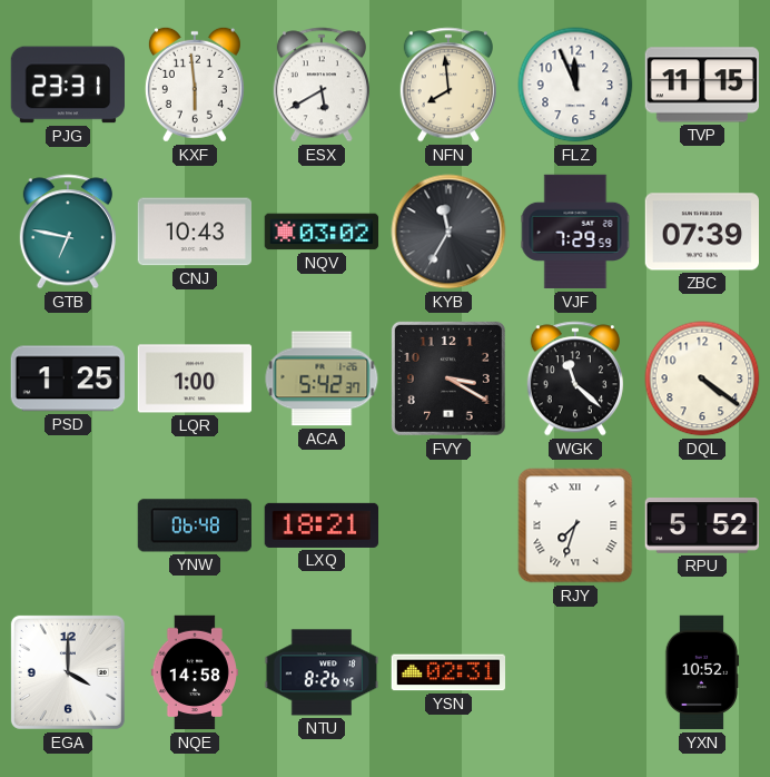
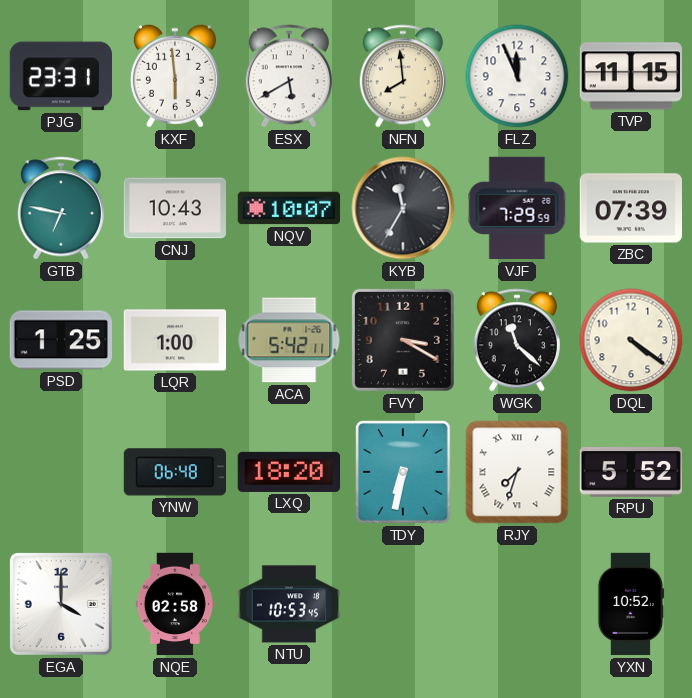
NQV: 03:02 -> 10:07
ACA: 5:42:37 -> 5:42:11
LXQ: 18:21 -> 18:20
TDY: none -> 6:32
NQE: 14:58 -> 02:58
NTU: 8:26 -> 10:53
YSN: 02:31 -> none
